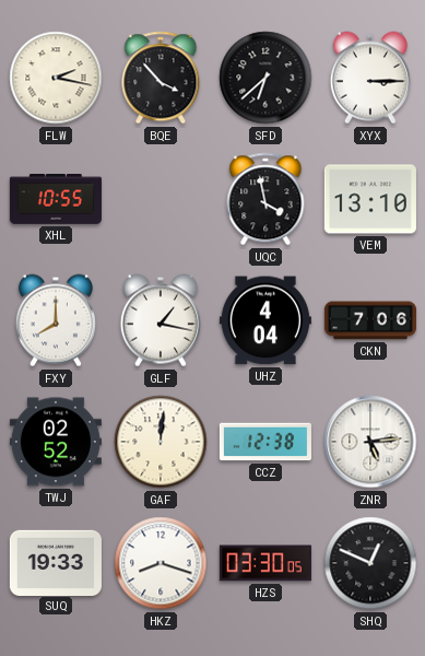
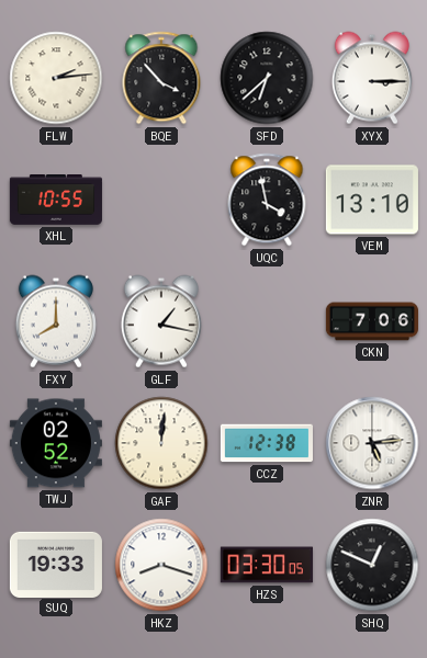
FLW: 2:17 -> 2:14
UHZ: 4:04 -> none
